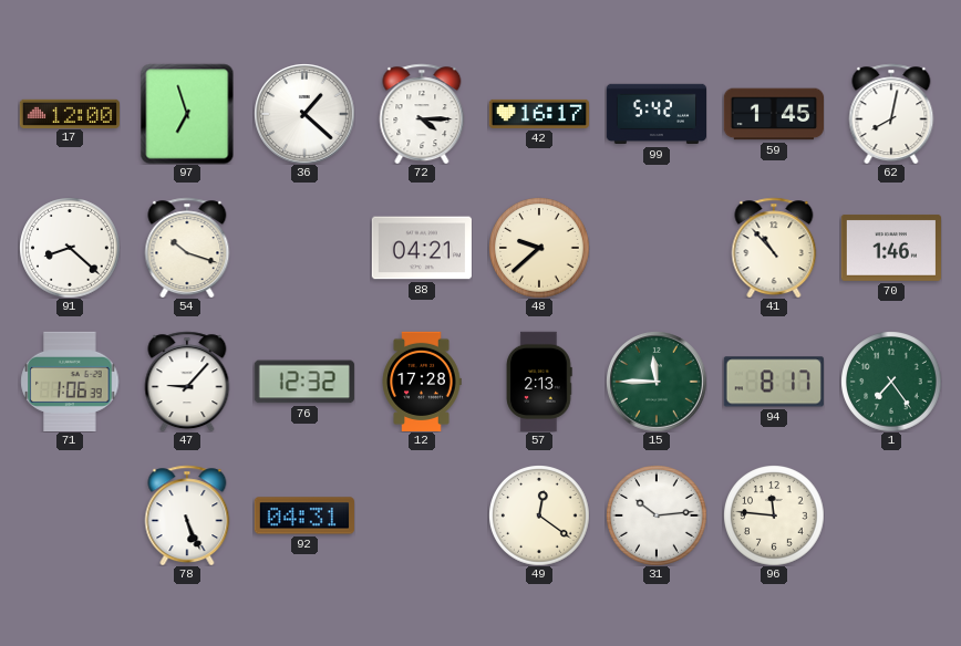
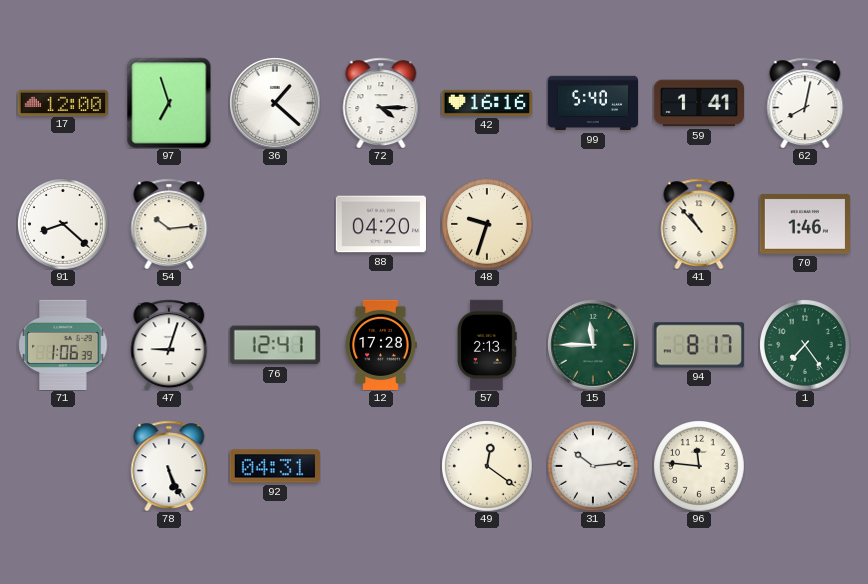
42: 16:17 -> 16:16
99: 5:42 -> 5:40
59: 1:45 -> 1:41
54: 10:18 -> 10:14
88: 04:21 -> 04:20
48: 9:38 -> 9:33
47: 9:07 -> 9:03
76: 12:32 -> 12:41
